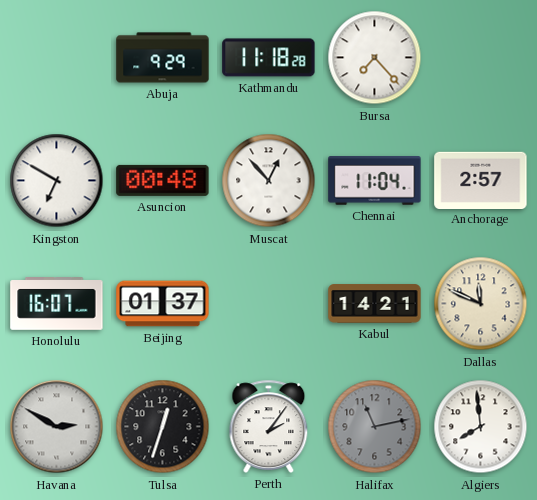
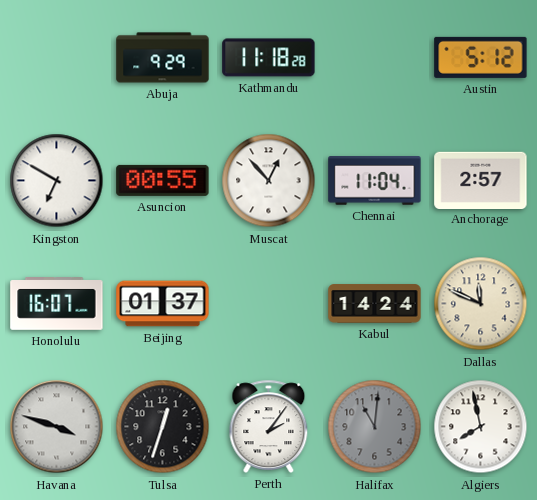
Bursa: 7:23 -> none
Austin: none -> 5:12
Asuncion: 00:48 -> 00:55
Kabul: 14:21 -> 14:24
Havana: 2:50 -> 3:48
Halifax: 11:13 -> 11:01
Algiers: 7:59 -> 7:58
